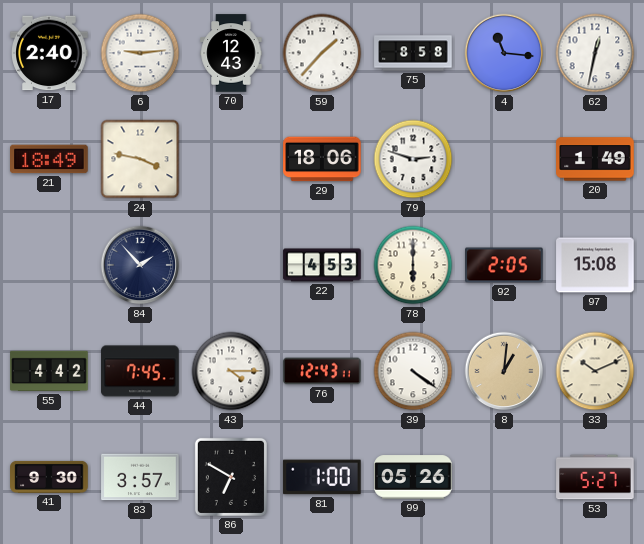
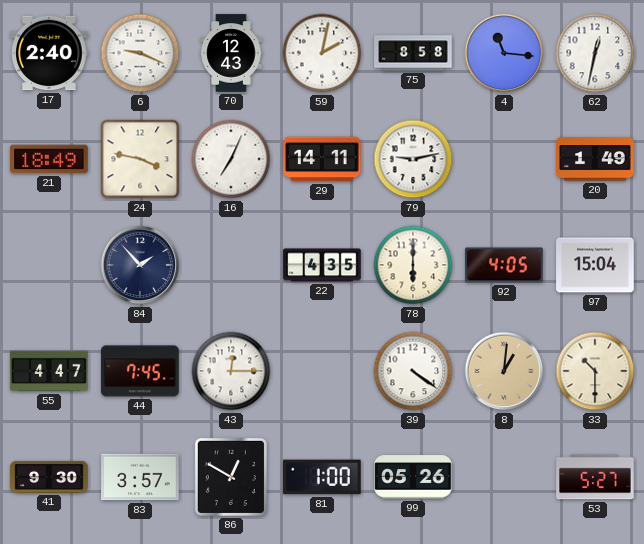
6: 9:14 -> 9:19
59: 1:37 -> 2:02
16: none -> 7:04
29: 18:06 -> 14:11
79: 2:48 -> 9:13
22: 4:53 -> 4:35
92: 2:05 -> 4:05
97: 15:08 -> 15:04
55: 4:42 -> 4:47
43: 4:15 -> 12:15
76: 12:43 -> none
33: 10:11 -> 10:30
86: 6:50 -> 12:50
